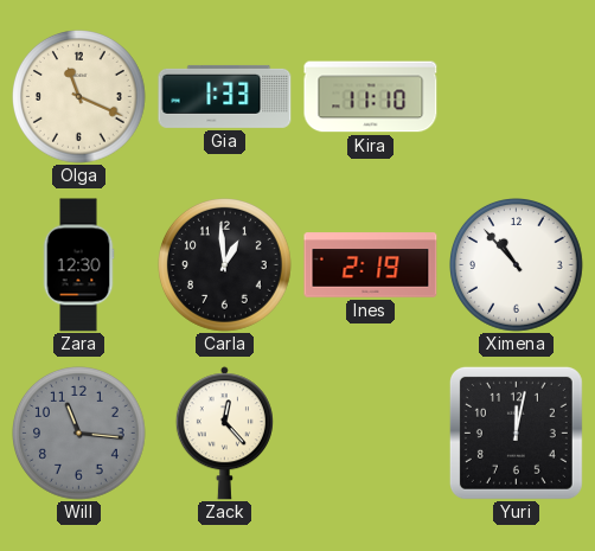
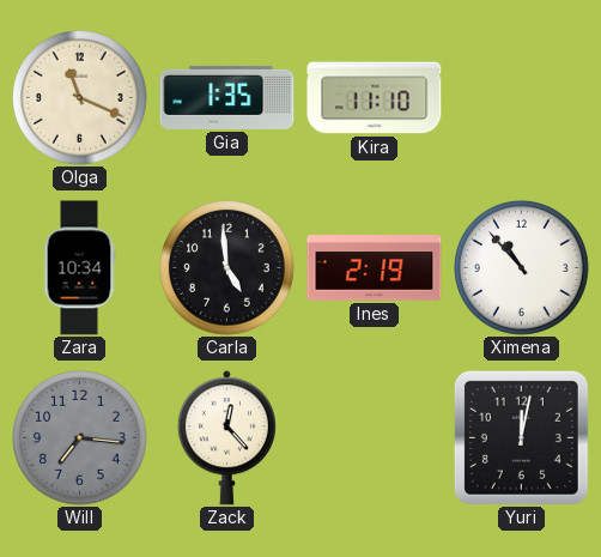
Gia: 1:33 -> 1:35
Zara: 12:30 -> 10:34
Carla: 12:59 -> 4:59
Will: 11:16 -> 7:16
